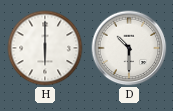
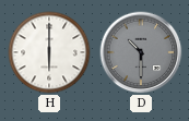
D dial: white -> grey
